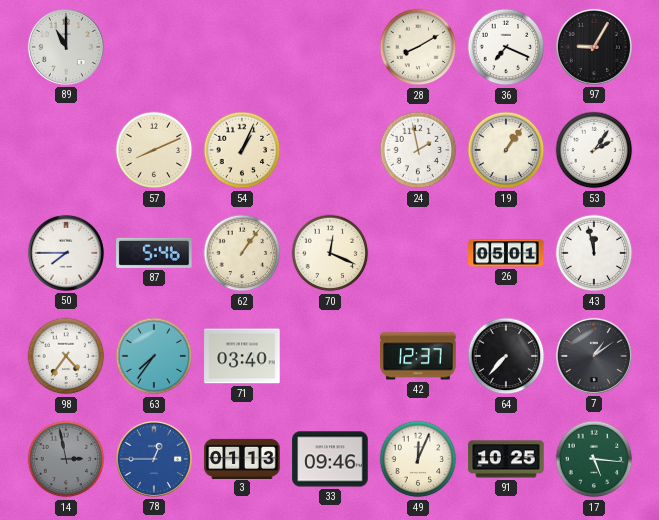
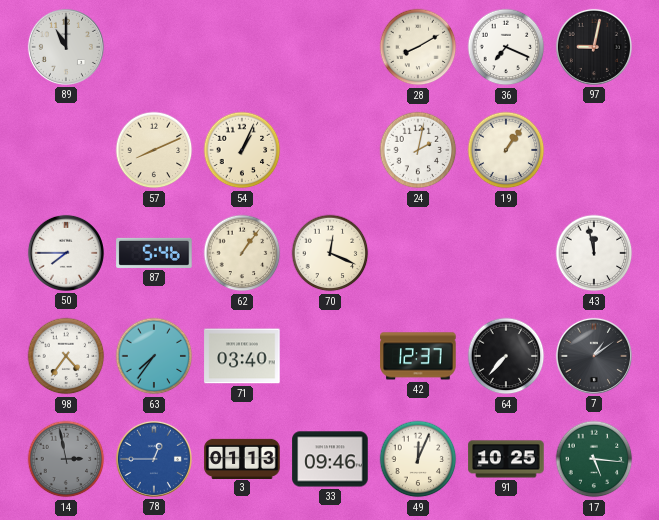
97: 9:05 -> 9:02
24: 1:58 -> 2:02
53: 2:06 -> none
26: 05:01 -> none
